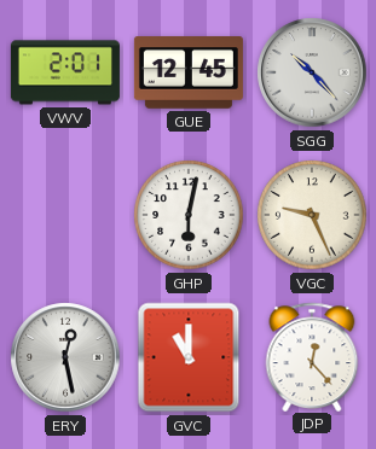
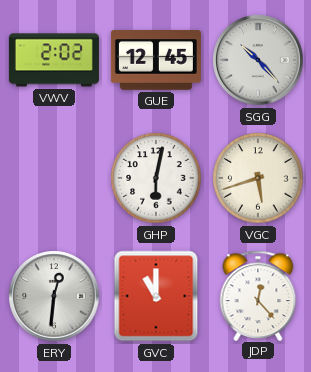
VWV: 2:01 -> 2:02
VGC: 9:26 -> 5:42
ERY: 12:28 -> 12:31
